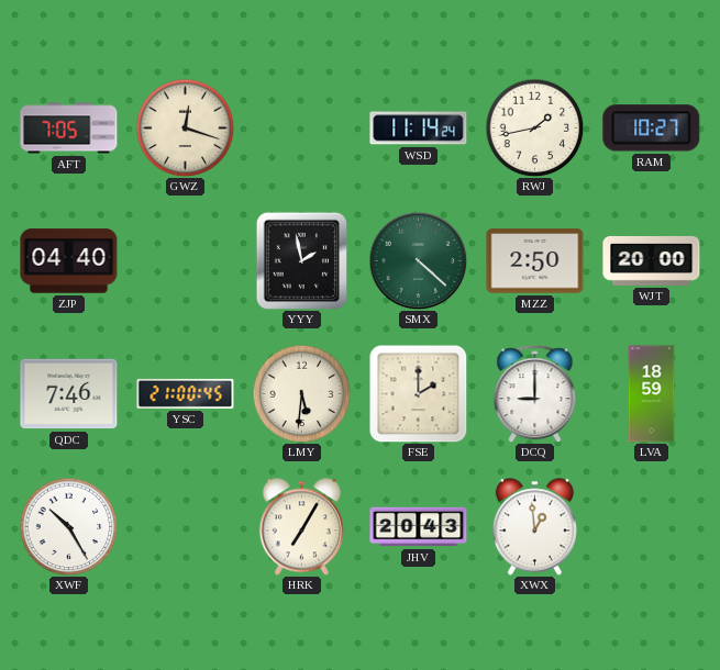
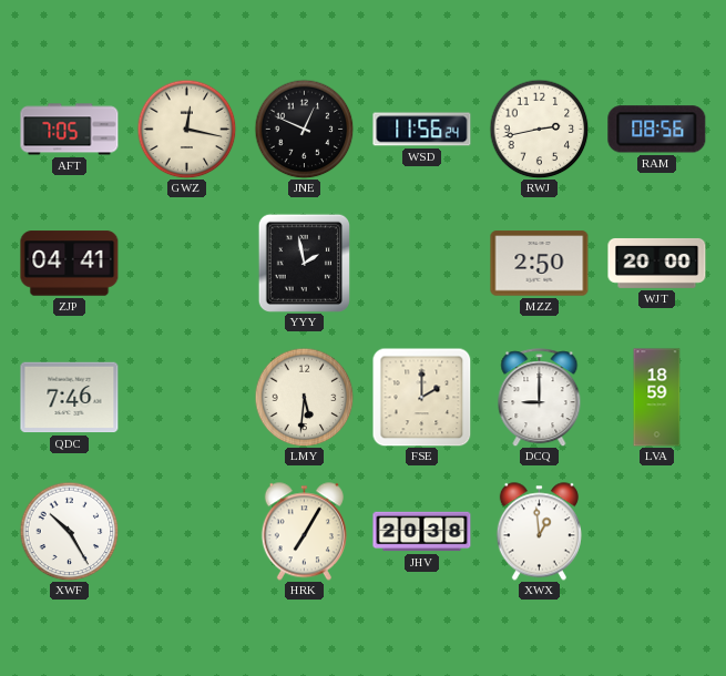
GWZ: 12:18 -> 12:17
JNE: none -> 12:49
WSD: 11:14 -> 11:56
RWJ: 1:43 -> 2:43
RAM: 10:27 -> 08:56
ZJP: 04:40 -> 04:41
SMX: 4:22 -> none
YSC: 21:00 -> none
JHV: 20:43 -> 20:38
